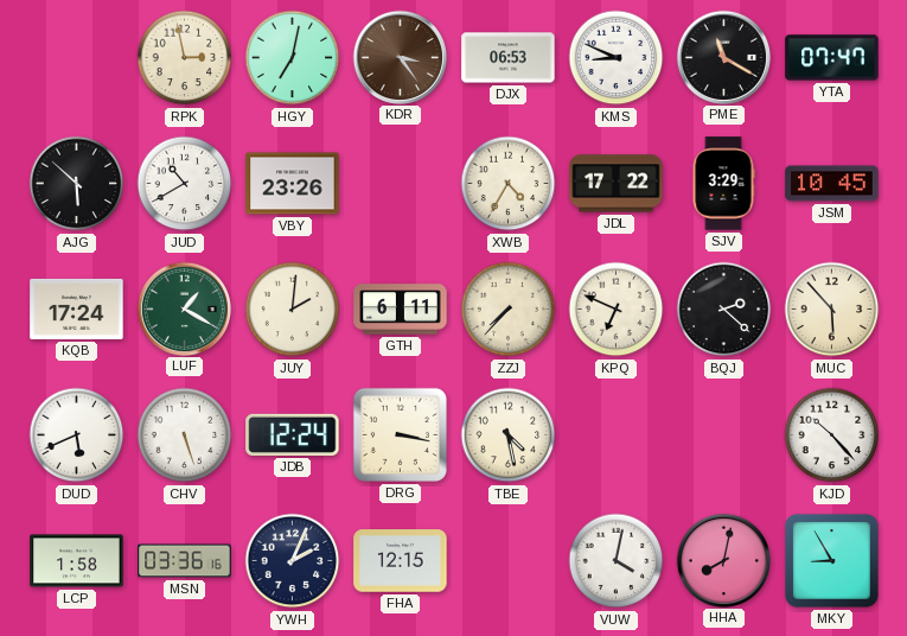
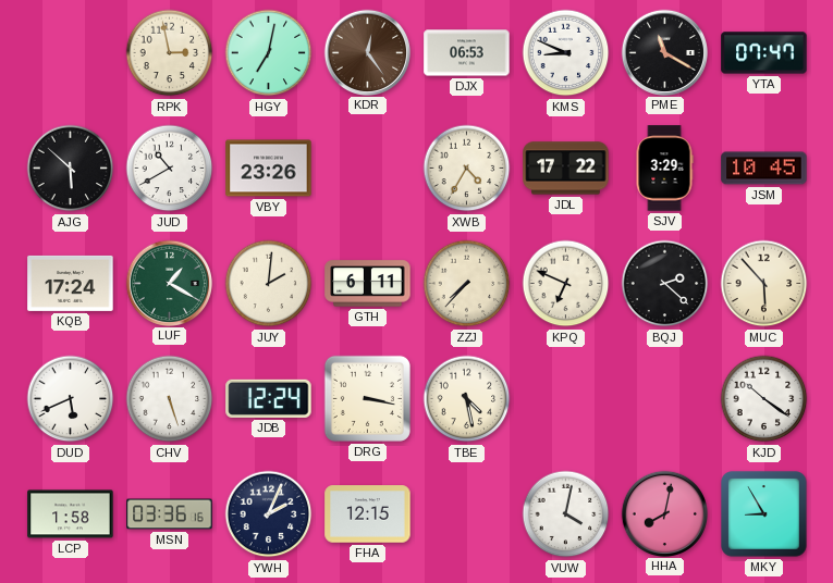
KDR: 3:24 -> 12:24
KJD: 10:23 -> 10:21
